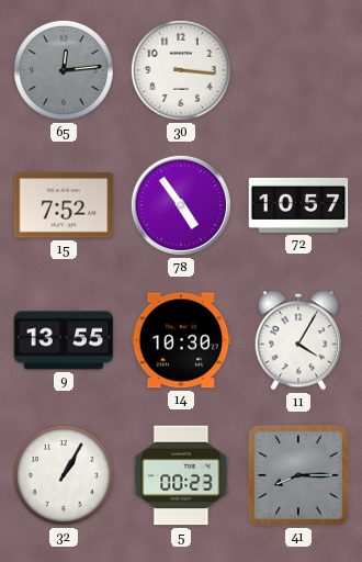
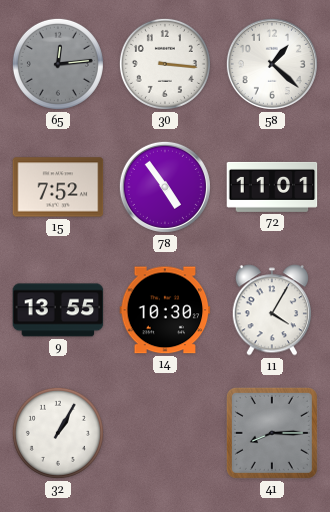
58: none -> 1:22
72: 10:57 -> 11:01
5: 00:23 -> none
